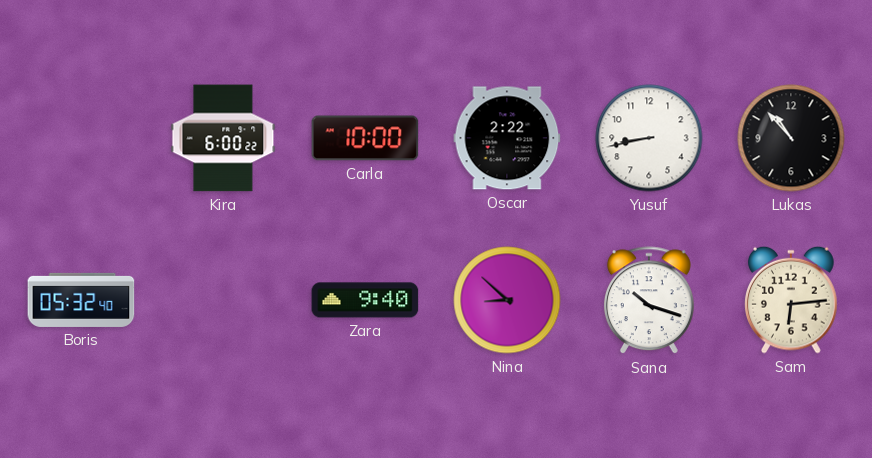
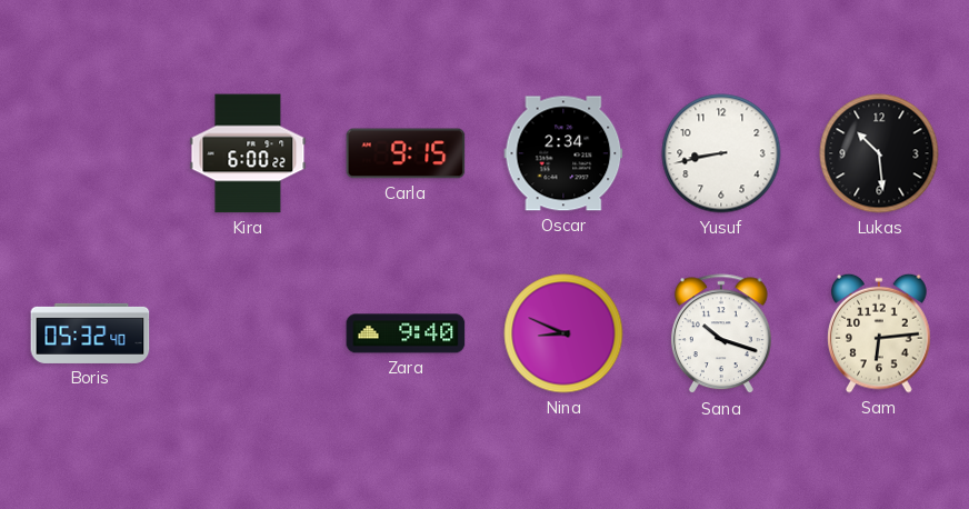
Carla: 10:00 -> 9:15
Oscar: 2:22 -> 2:34
Lukas: 10:53 -> 10:29
Nina: 8:52 -> 8:49
